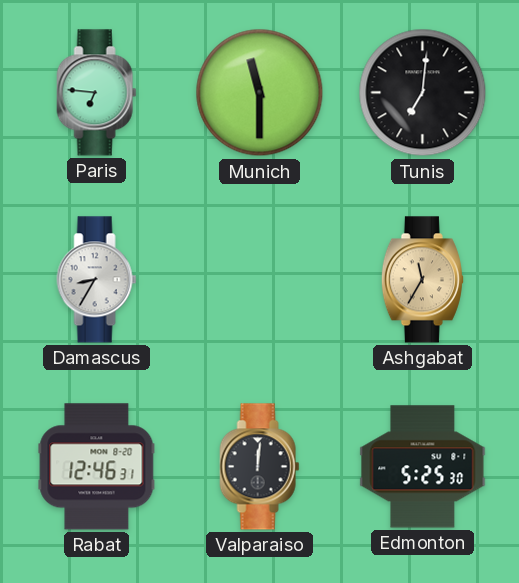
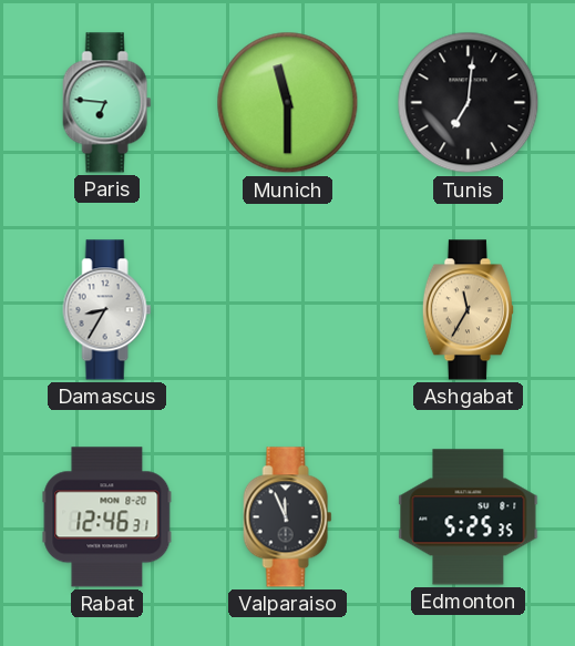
Valparaiso: 12:01 -> 11:56
Edmonton: 5:25:30 -> 5:25:35
